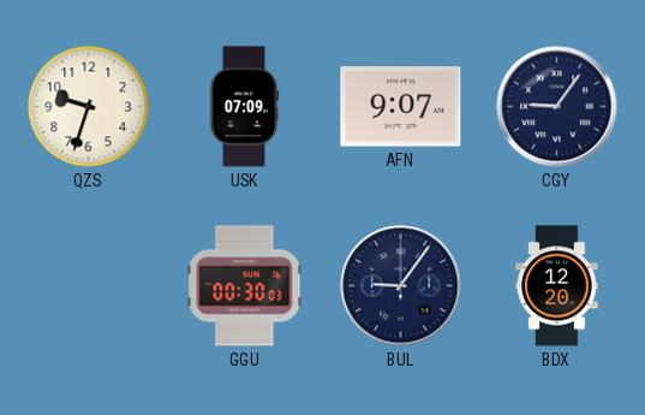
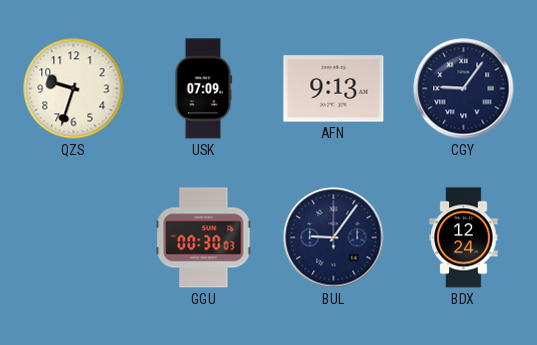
AFN: 9:07 -> 9:13
BDX: 12:20 -> 12:24
